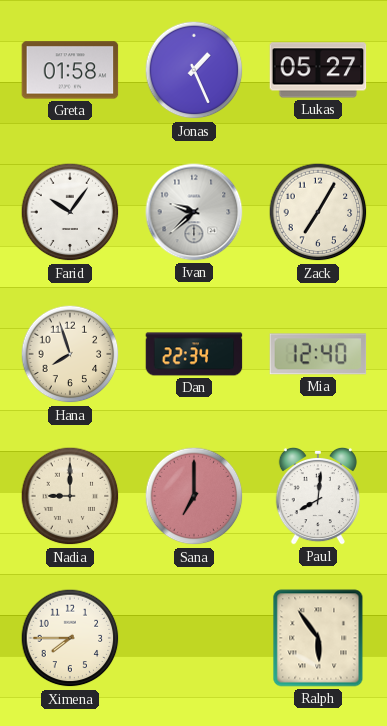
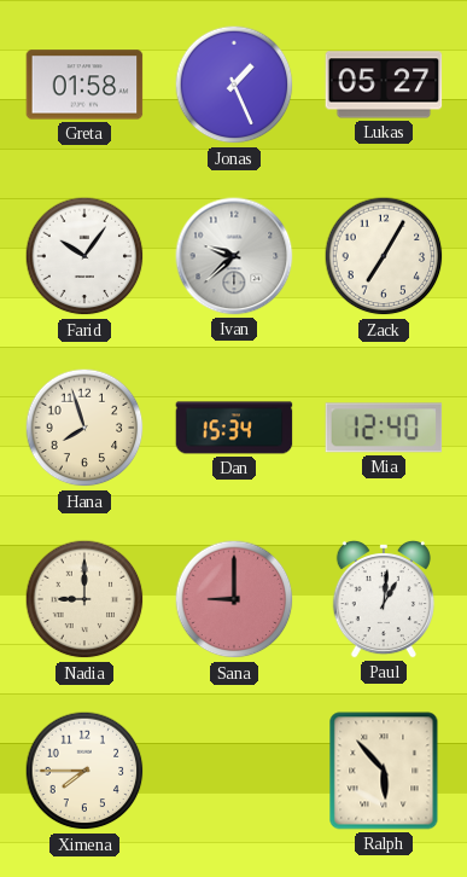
Dan: 22:34 -> 15:34
Sana: 7:00 -> 9:00
Paul: 8:01 -> 1:01
Ralph: 5:54 -> 5:53
